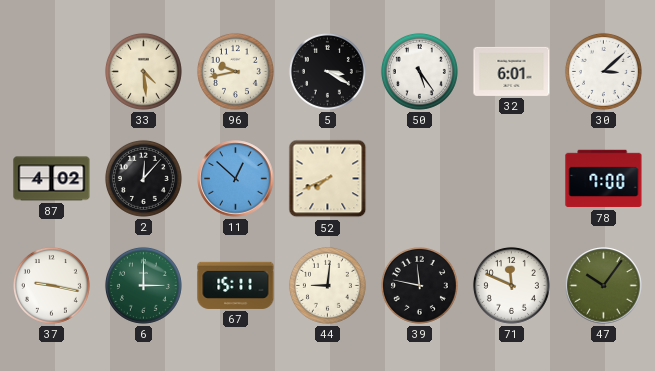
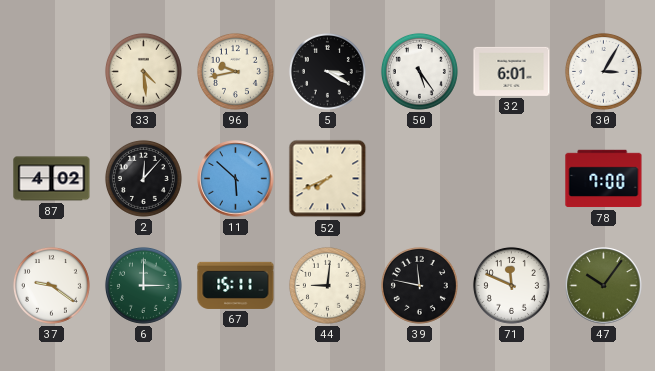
30: 3:08 -> 3:05
11: 12:52 -> 5:52
37: 9:17 -> 9:21
